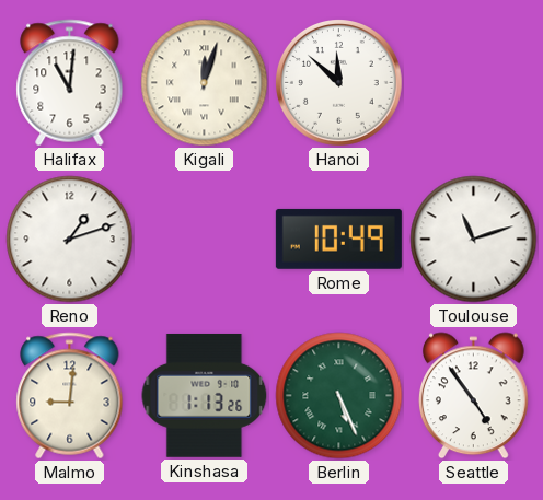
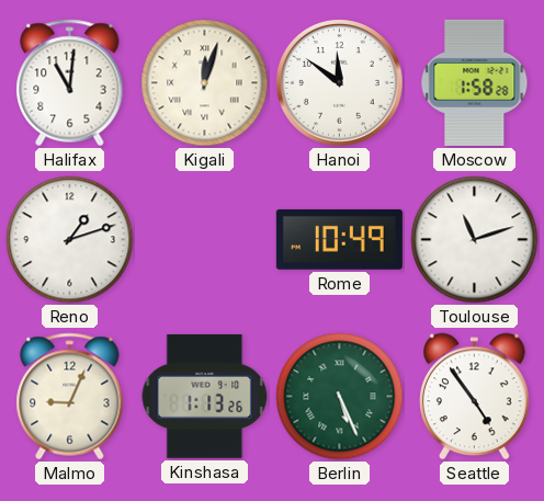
Hanoi: 11:52 -> 11:51
Moscow: none -> 1:58
Malmo: 9:01 -> 9:04
